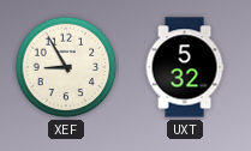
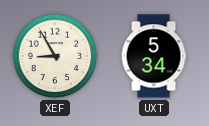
UXT: 5:32 -> 5:34
